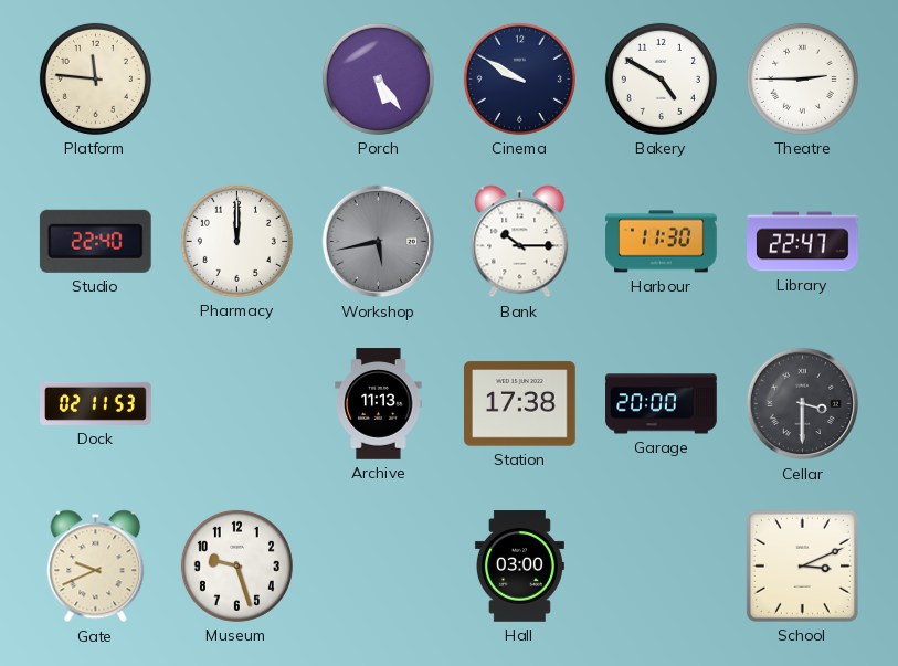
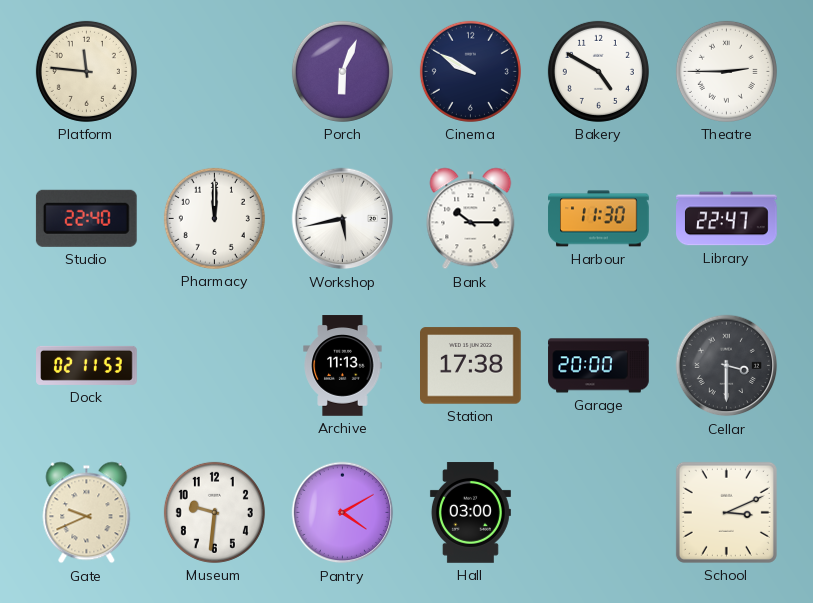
Porch: 5:24 -> 6:04
Workshop dial: grey -> white
Museum: 9:27 -> 9:31
Pantry: none -> 4:10
